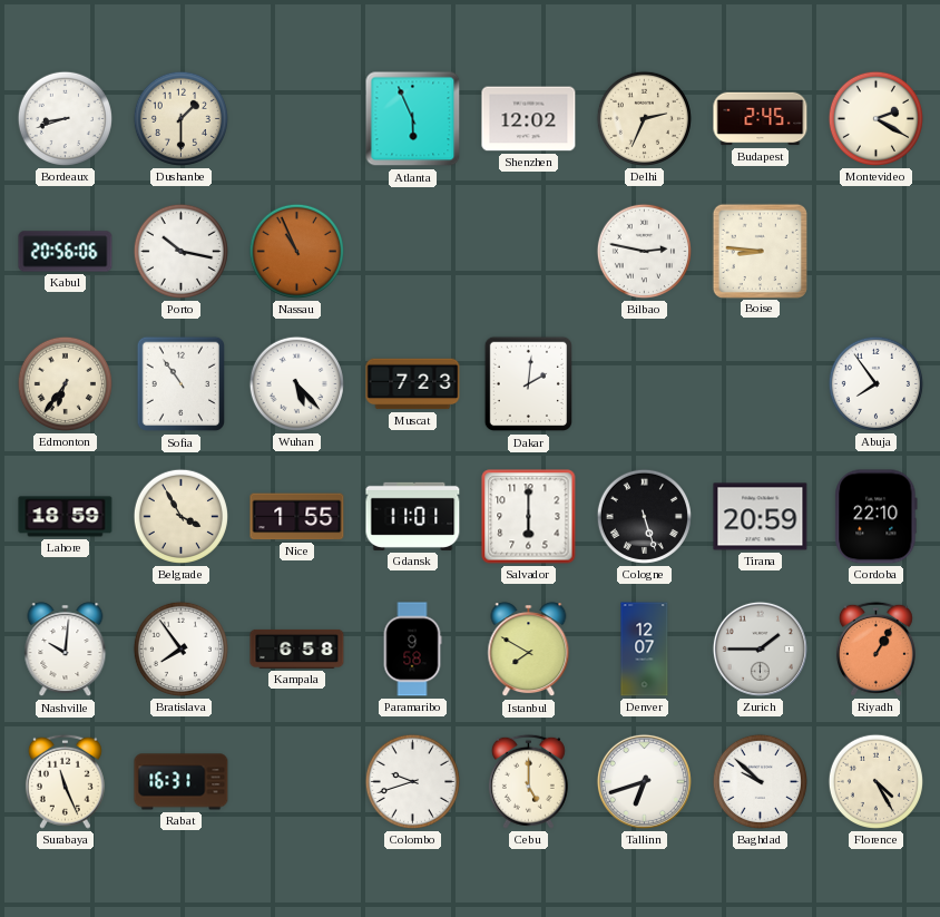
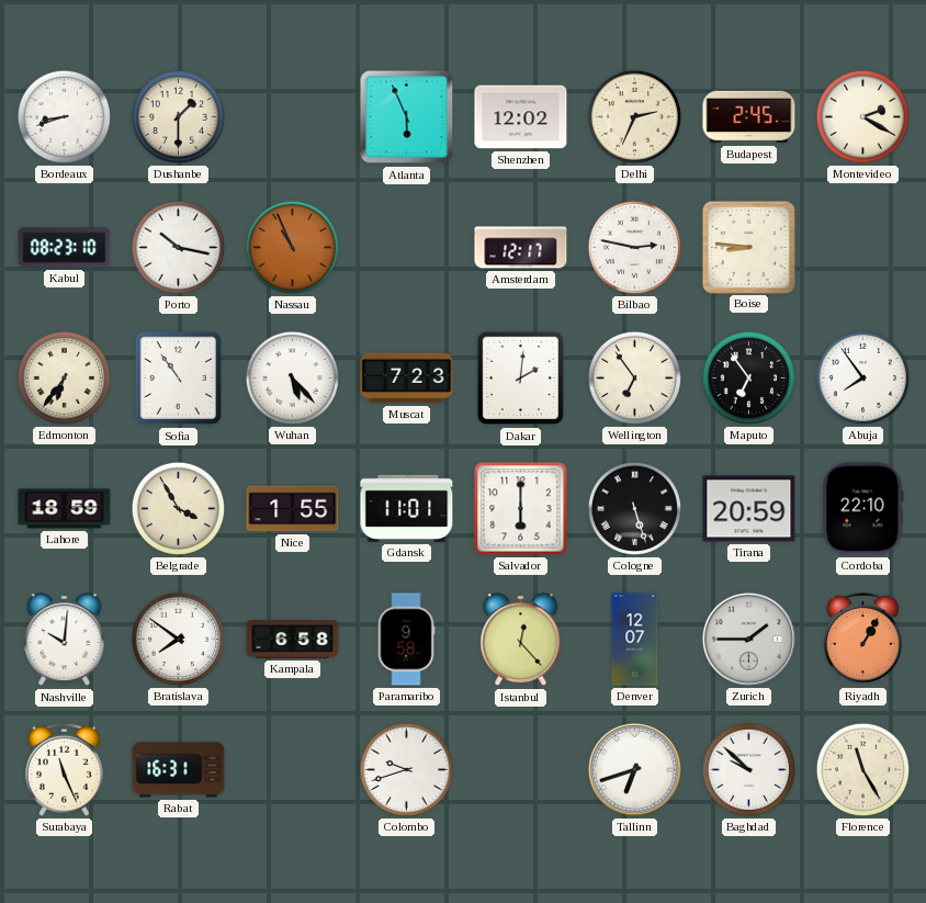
Kabul: 20:56 -> 08:23
Amsterdam: none -> 12:17
Wellington: none -> 6:54
Maputo: none -> 6:54
Bratislava: 7:54 -> 7:51
Istanbul: 7:50 -> 12:23
Cebu: 5:00 -> none
Florence: 4:25 -> 11:25
